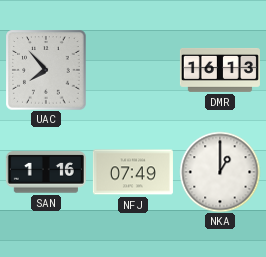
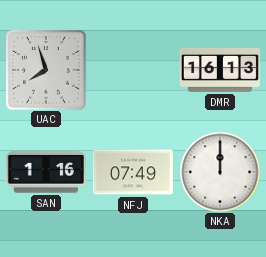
UAC: 7:53 -> 7:57
NKA: 1:00 -> 12:00
